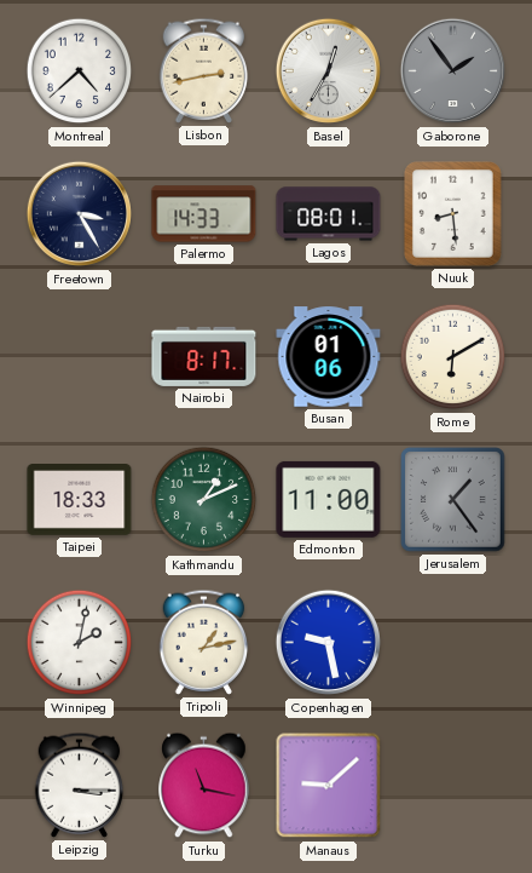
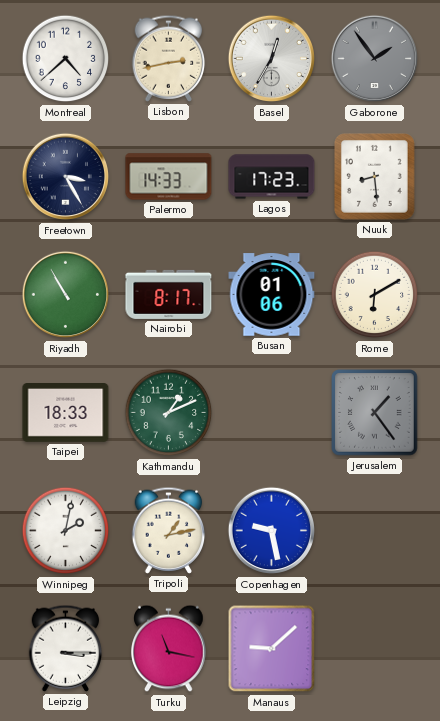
Lagos: 08:01 -> 17:23
Riyadh: none -> 10:55
Edmonton: 11:00 -> none
